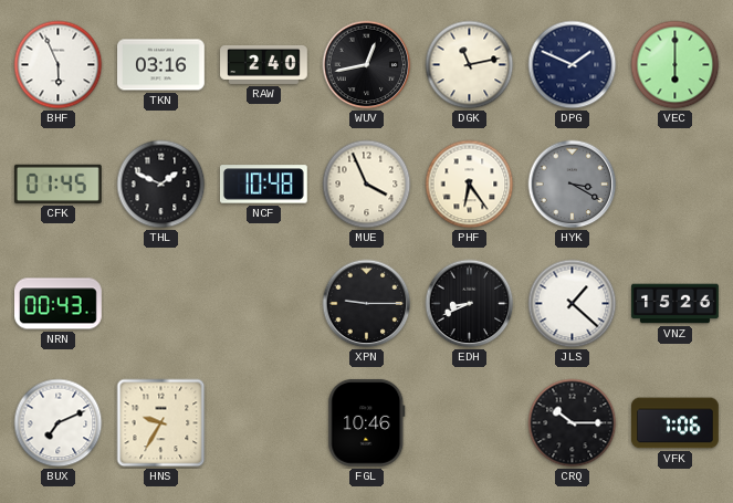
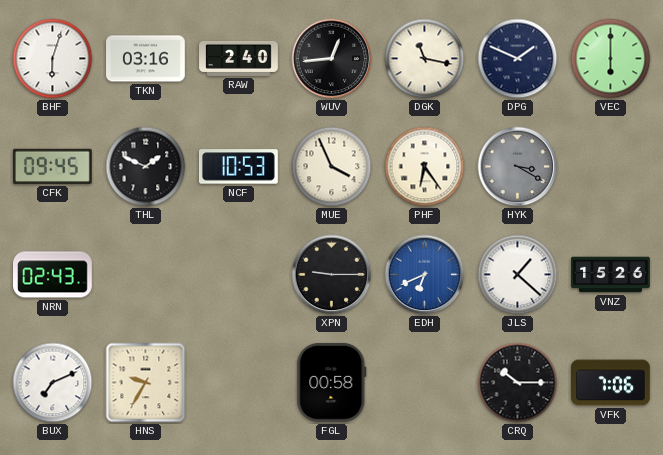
BHF: 5:56 -> 6:03
WUV: 12:43 -> 12:44
DGK: 11:13 -> 11:17
CFK: 01:45 -> 09:45
NCF: 10:48 -> 10:53
NRN: 00:43 -> 02:43
EDH: 8:41 -> 6:41
EDH dial: black -> blue
FGL: 10:46 -> 00:58
